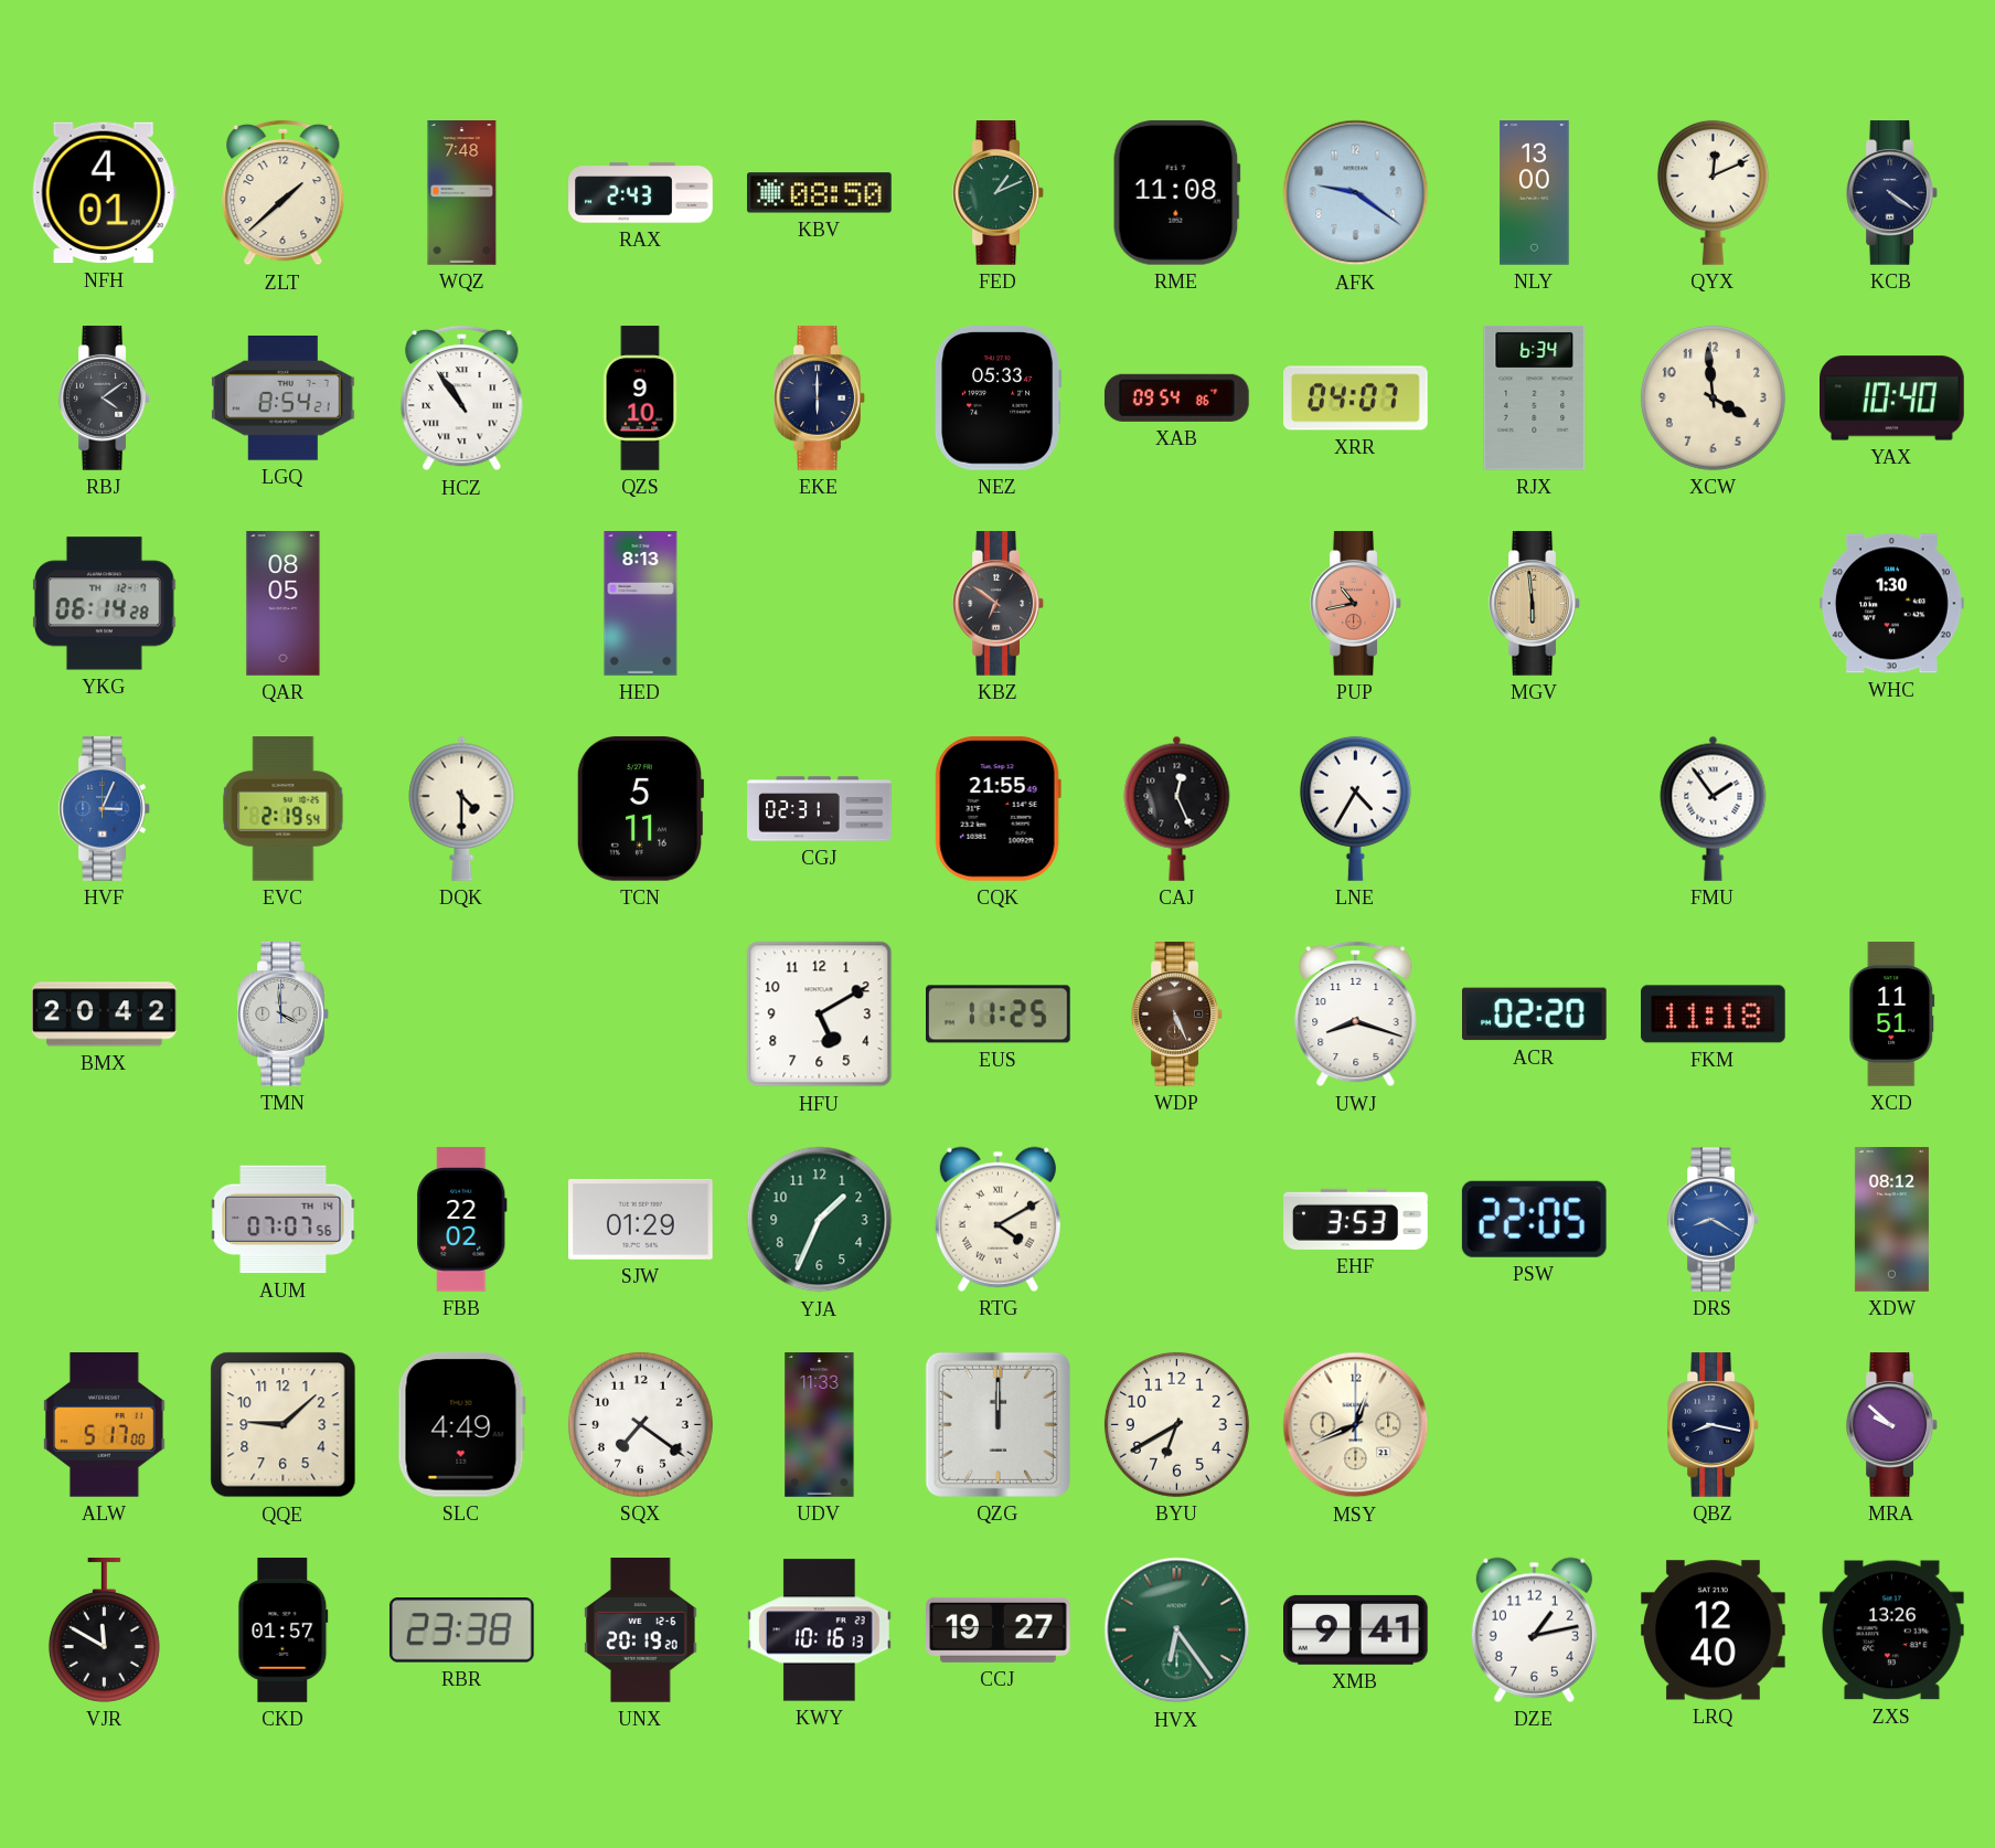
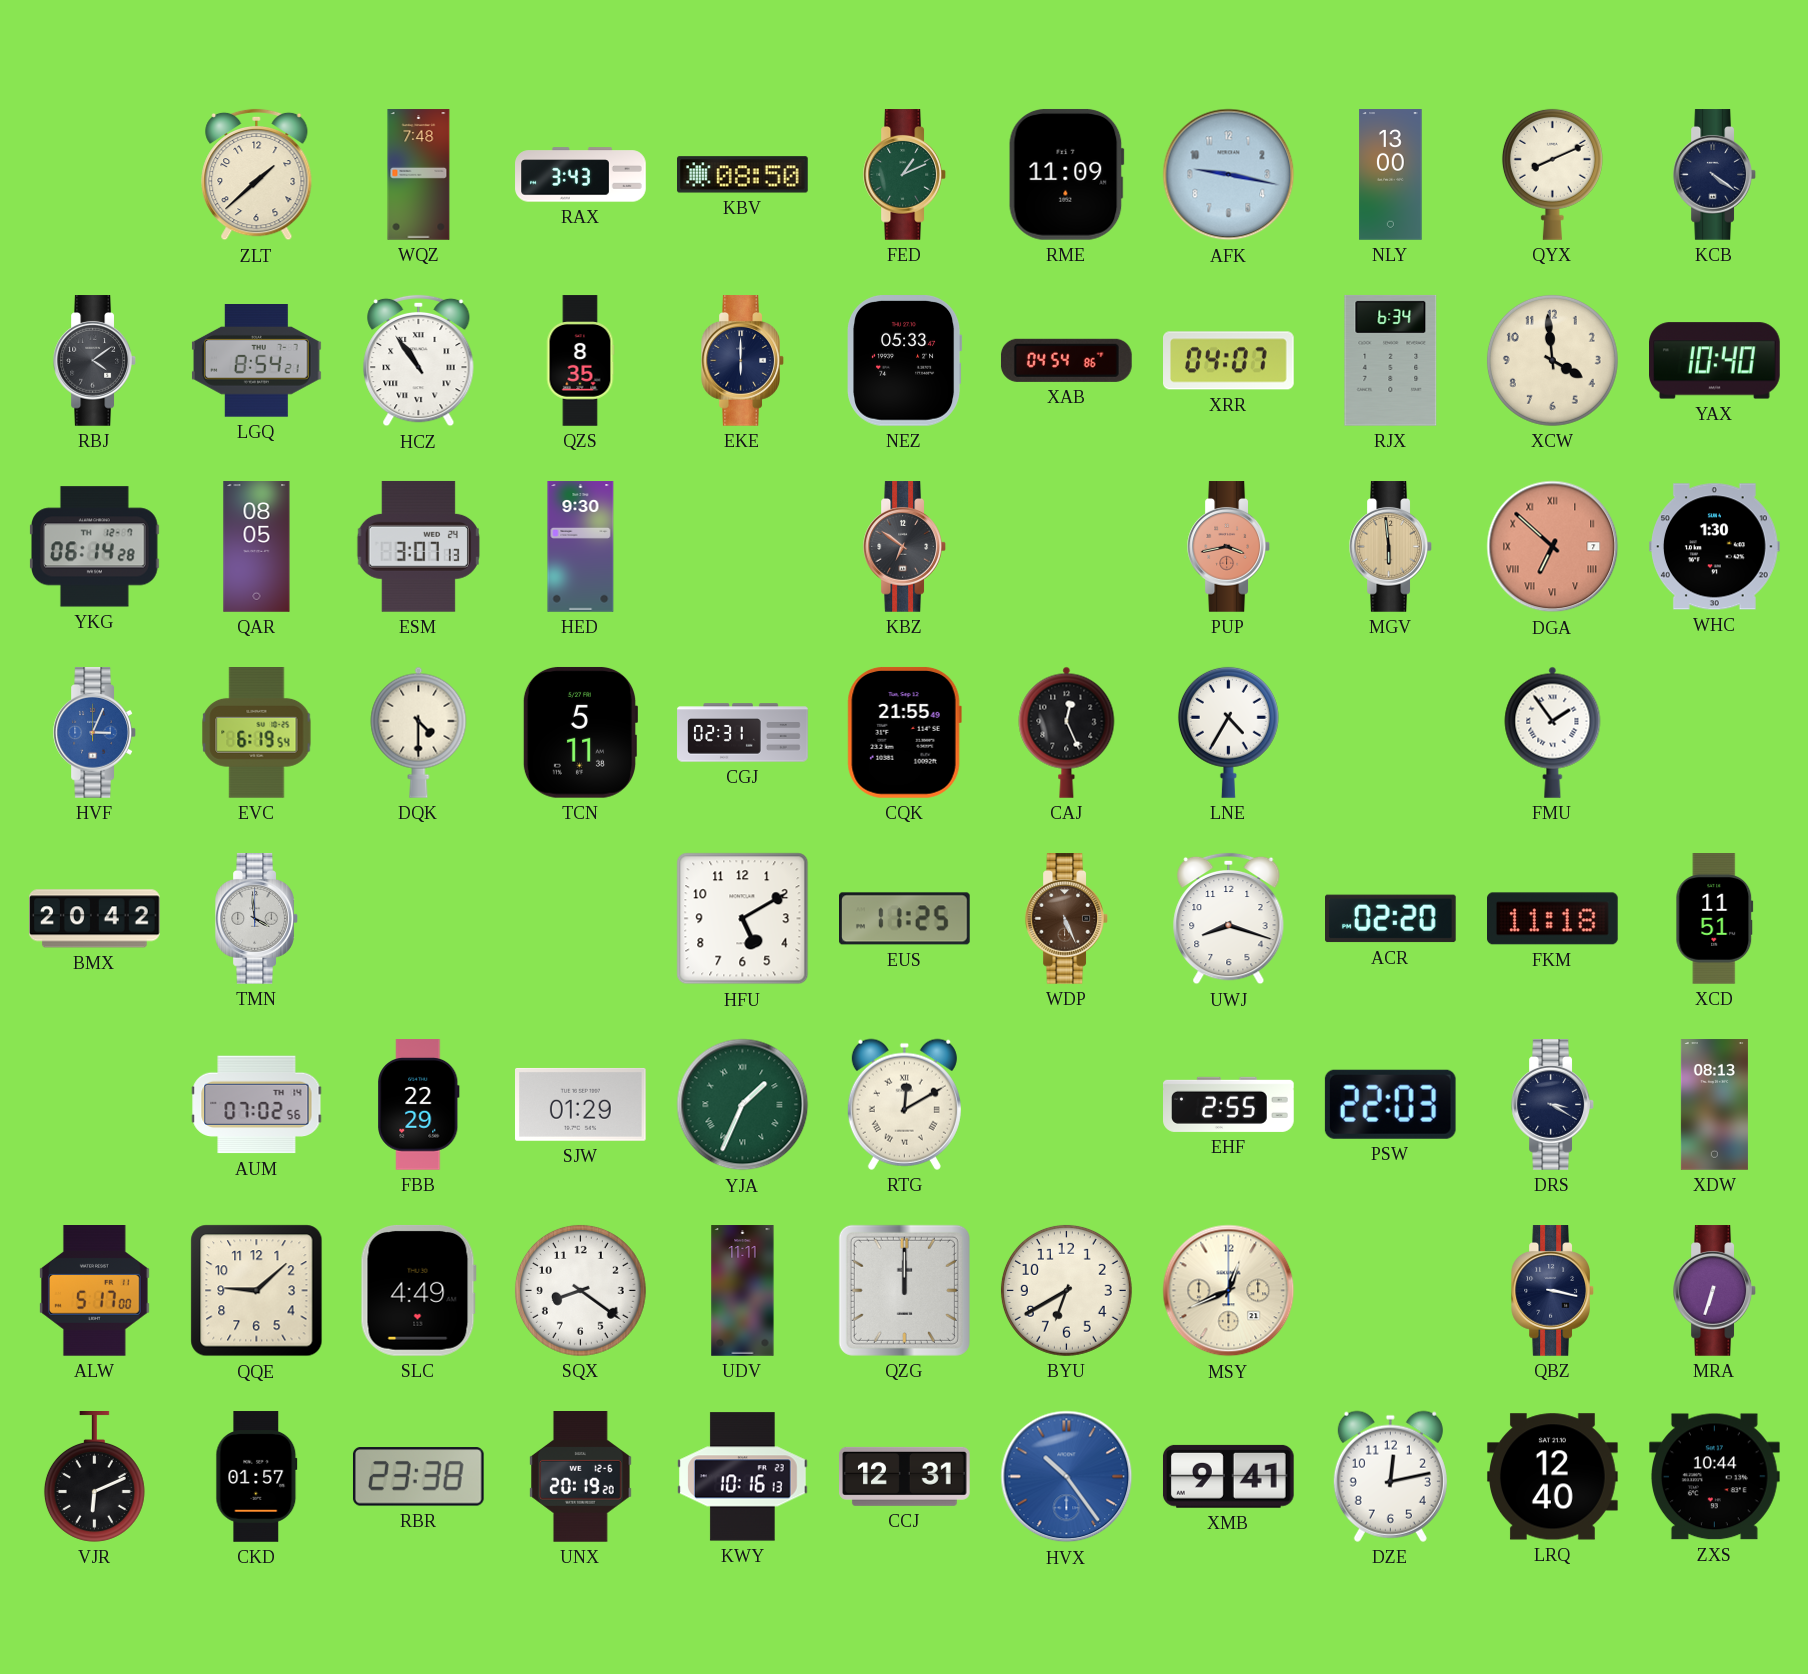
NFH: 4:01 -> none
RAX: 2:43 -> 3:43
RME: 11:08 -> 11:09
AFK: 9:21 -> 9:17
QYX: 12:11 -> 8:11
QZS: 9:10 -> 8:35
XAB: 09:54 -> 04:54
ESM: none -> 3:07
HED: 8:13 -> 9:30
PUP: 10:43 -> 3:43
DGA: none -> 6:52
EVC: 2:19 -> 6:19
TCN: 5:11:16 -> 5:11:38
AUM: 07:07 -> 07:02
FBB: 22:02 -> 22:29
YJA numerals: Arabic -> Roman
RTG: 4:10 -> 12:10
EHF: 3:53 -> 2:55
PSW: 22:05 -> 22:03
DRS: 8:20 -> 3:20
DRS dial: blue -> navy
XDW: 08:12 -> 08:13
SQX: 7:21 -> 8:21
UDV: 11:33 -> 11:11
QBZ: 8:17 -> 3:17
MRA: 9:52 -> 6:33
VJR: 11:50 -> 6:11
CCJ: 19:27 -> 12:31
HVX: 6:24 -> 10:24
HVX dial: green -> blue
DZE: 1:13 -> 12:13
ZXS: 13:26 -> 10:44
